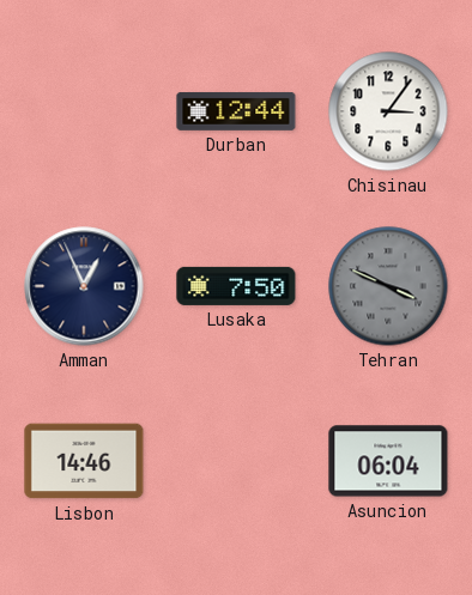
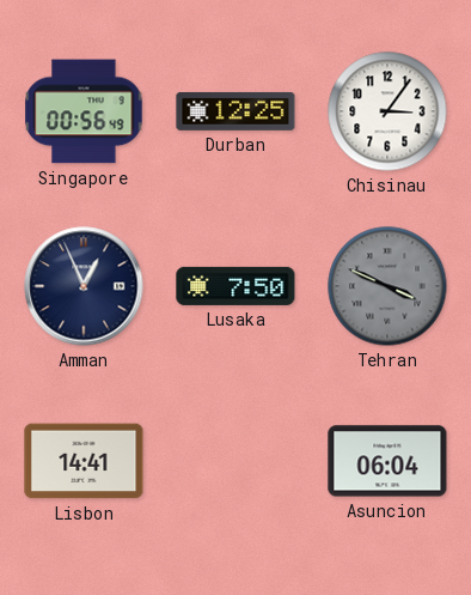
Singapore: none -> 00:56
Durban: 12:44 -> 12:25
Lisbon: 14:46 -> 14:41
